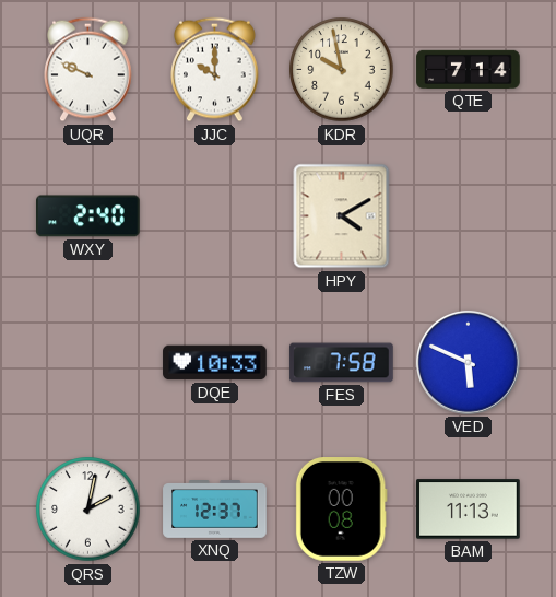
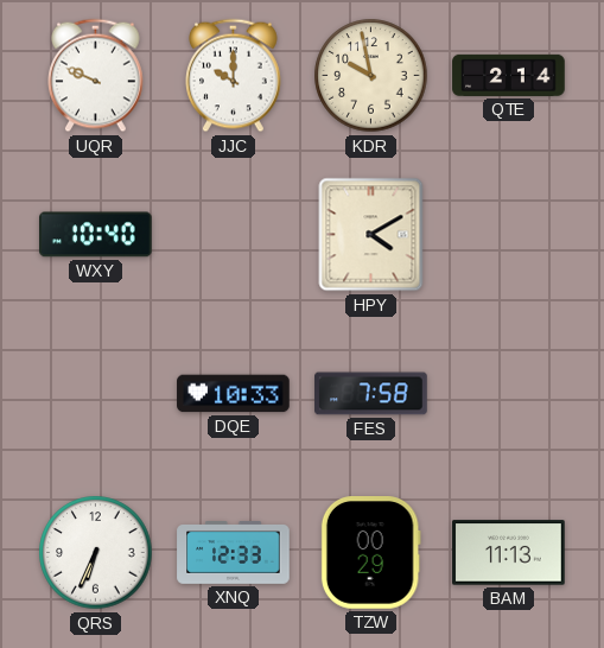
QTE: 7:14 -> 2:14
WXY: 2:40 -> 10:40
VED: 5:49 -> none
QRS: 2:02 -> 6:34
XNQ: 12:37 -> 12:33
TZW: 00:08 -> 00:29
